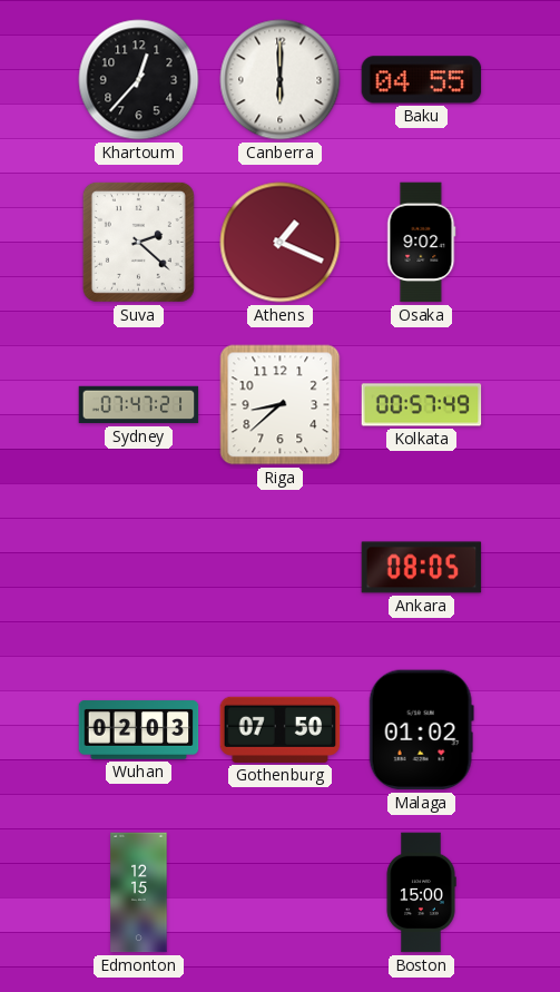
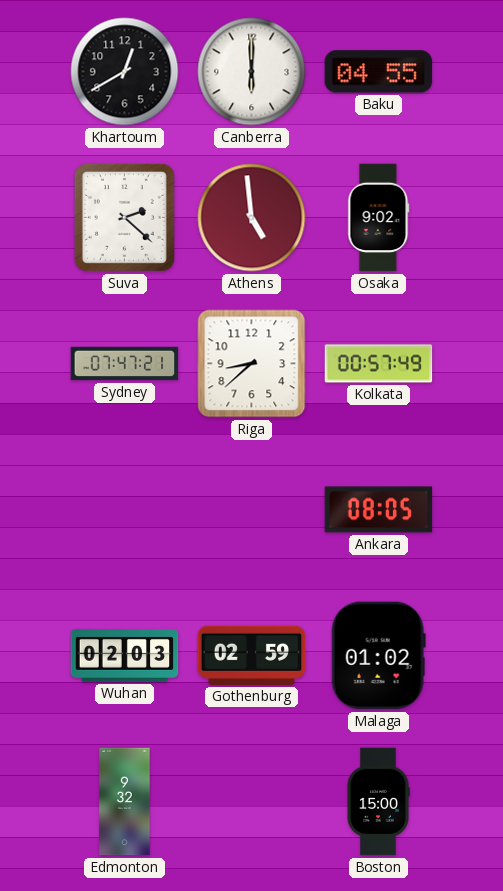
Khartoum: 12:37 -> 12:40
Athens: 1:19 -> 4:59
Gothenburg: 07:50 -> 02:59
Edmonton: 12:15 -> 9:32
